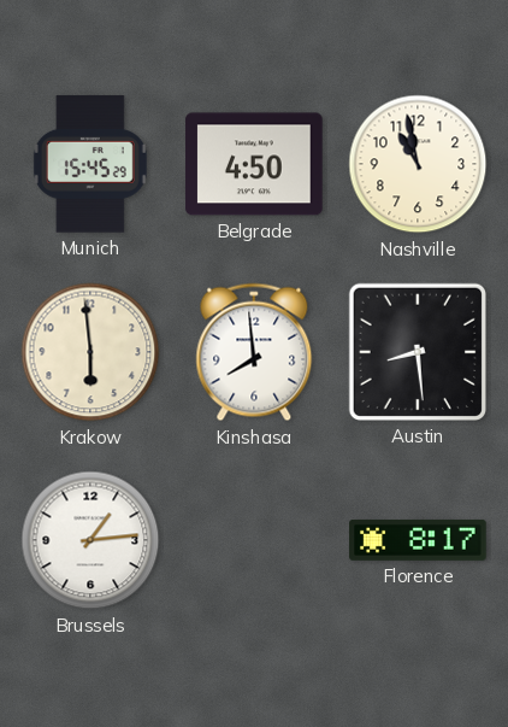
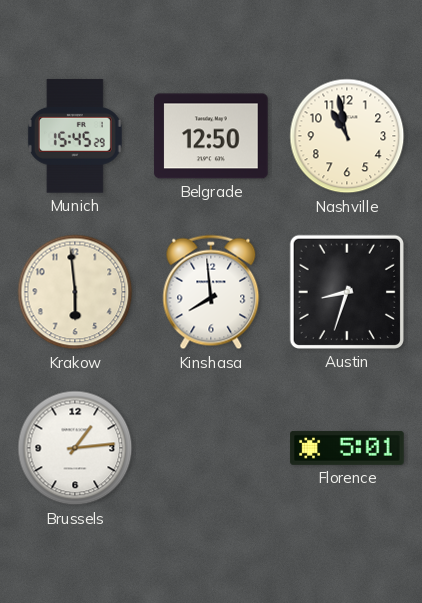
Belgrade: 4:50 -> 12:50
Austin: 8:29 -> 8:33
Florence: 8:17 -> 5:01
